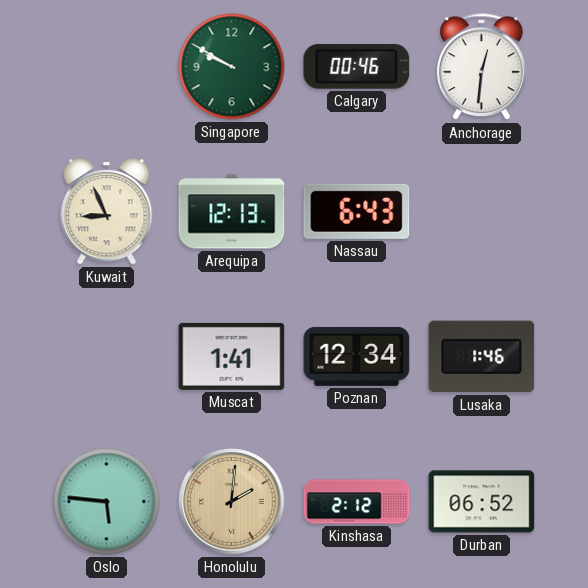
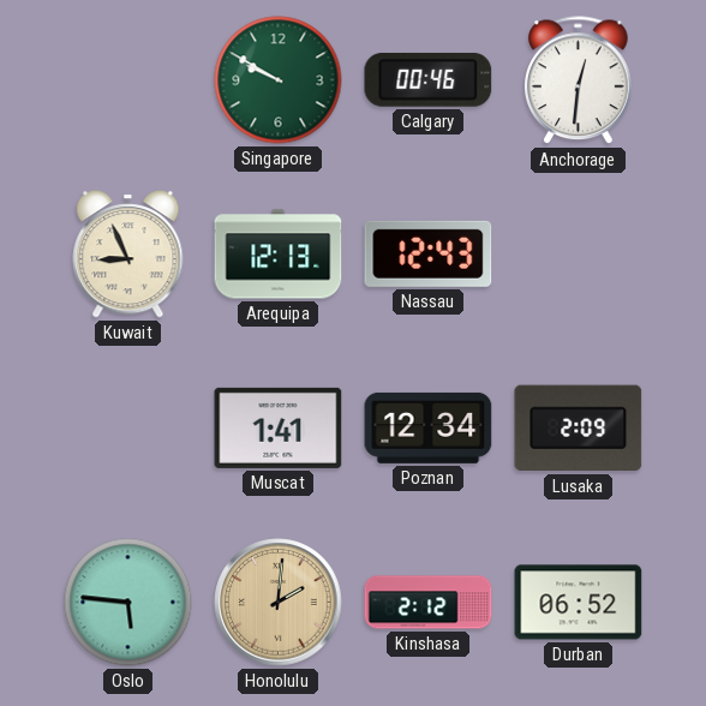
Nassau: 6:43 -> 12:43
Lusaka: 1:46 -> 2:09
